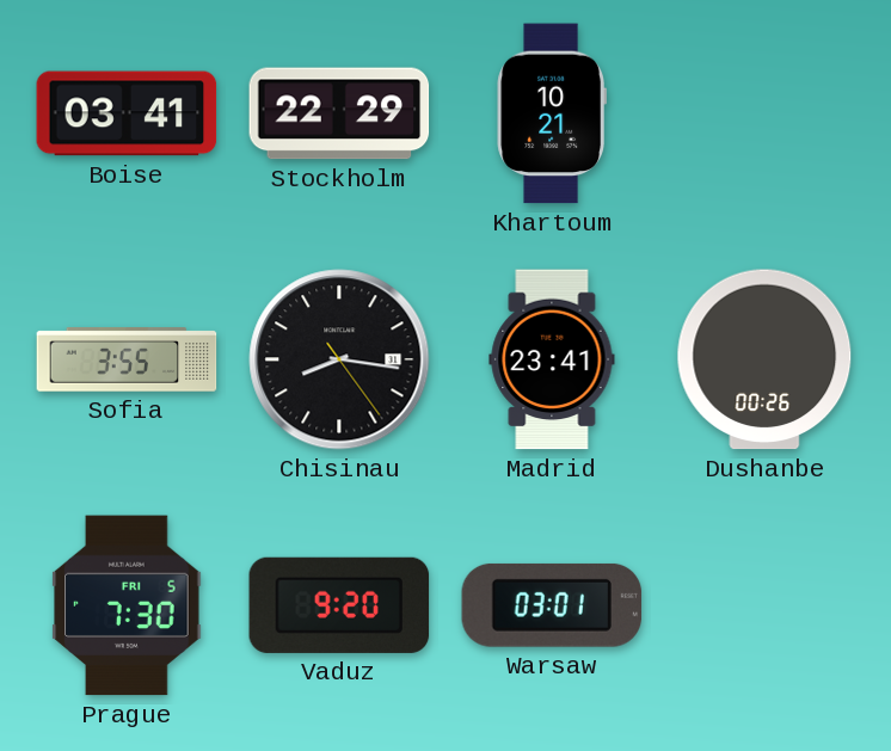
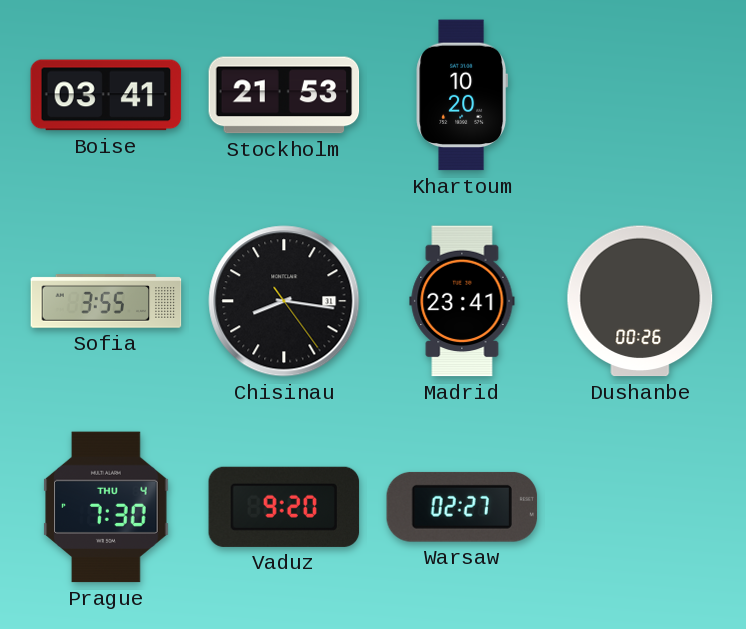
Stockholm: 22:29 -> 21:53
Khartoum: 10:21 -> 10:20
Prague date: FRI 5 -> THU 4
Warsaw: 03:01 -> 02:27
